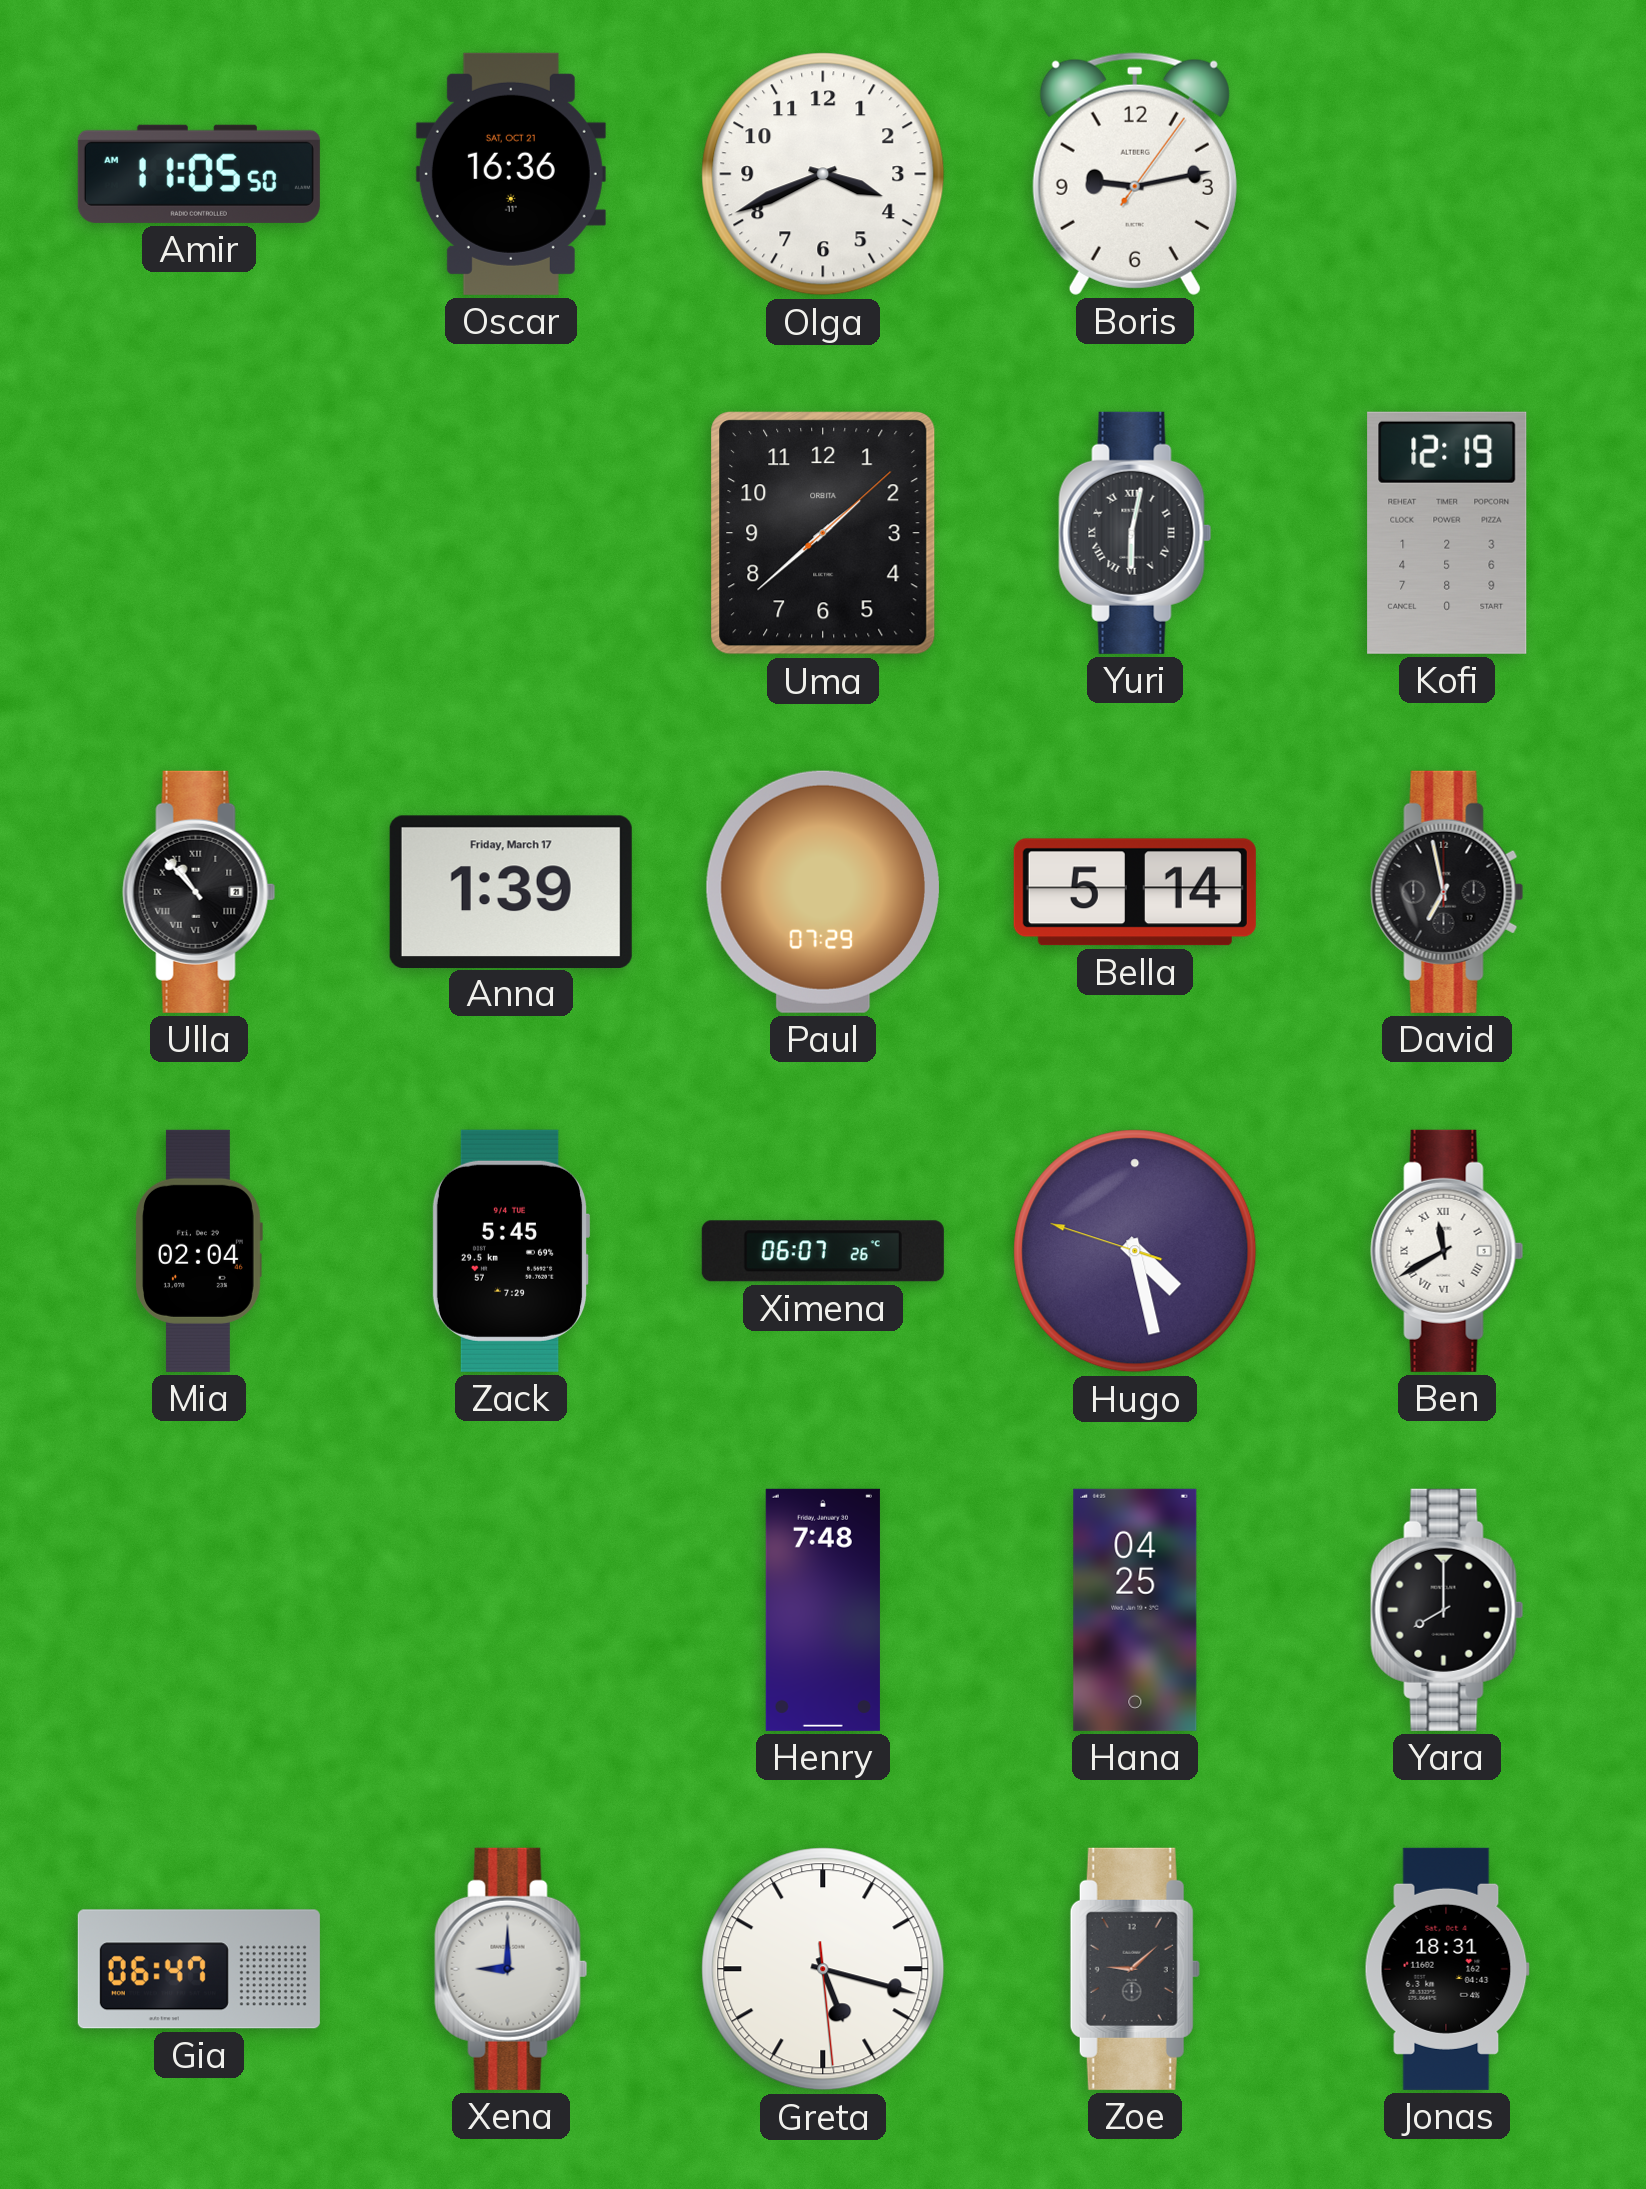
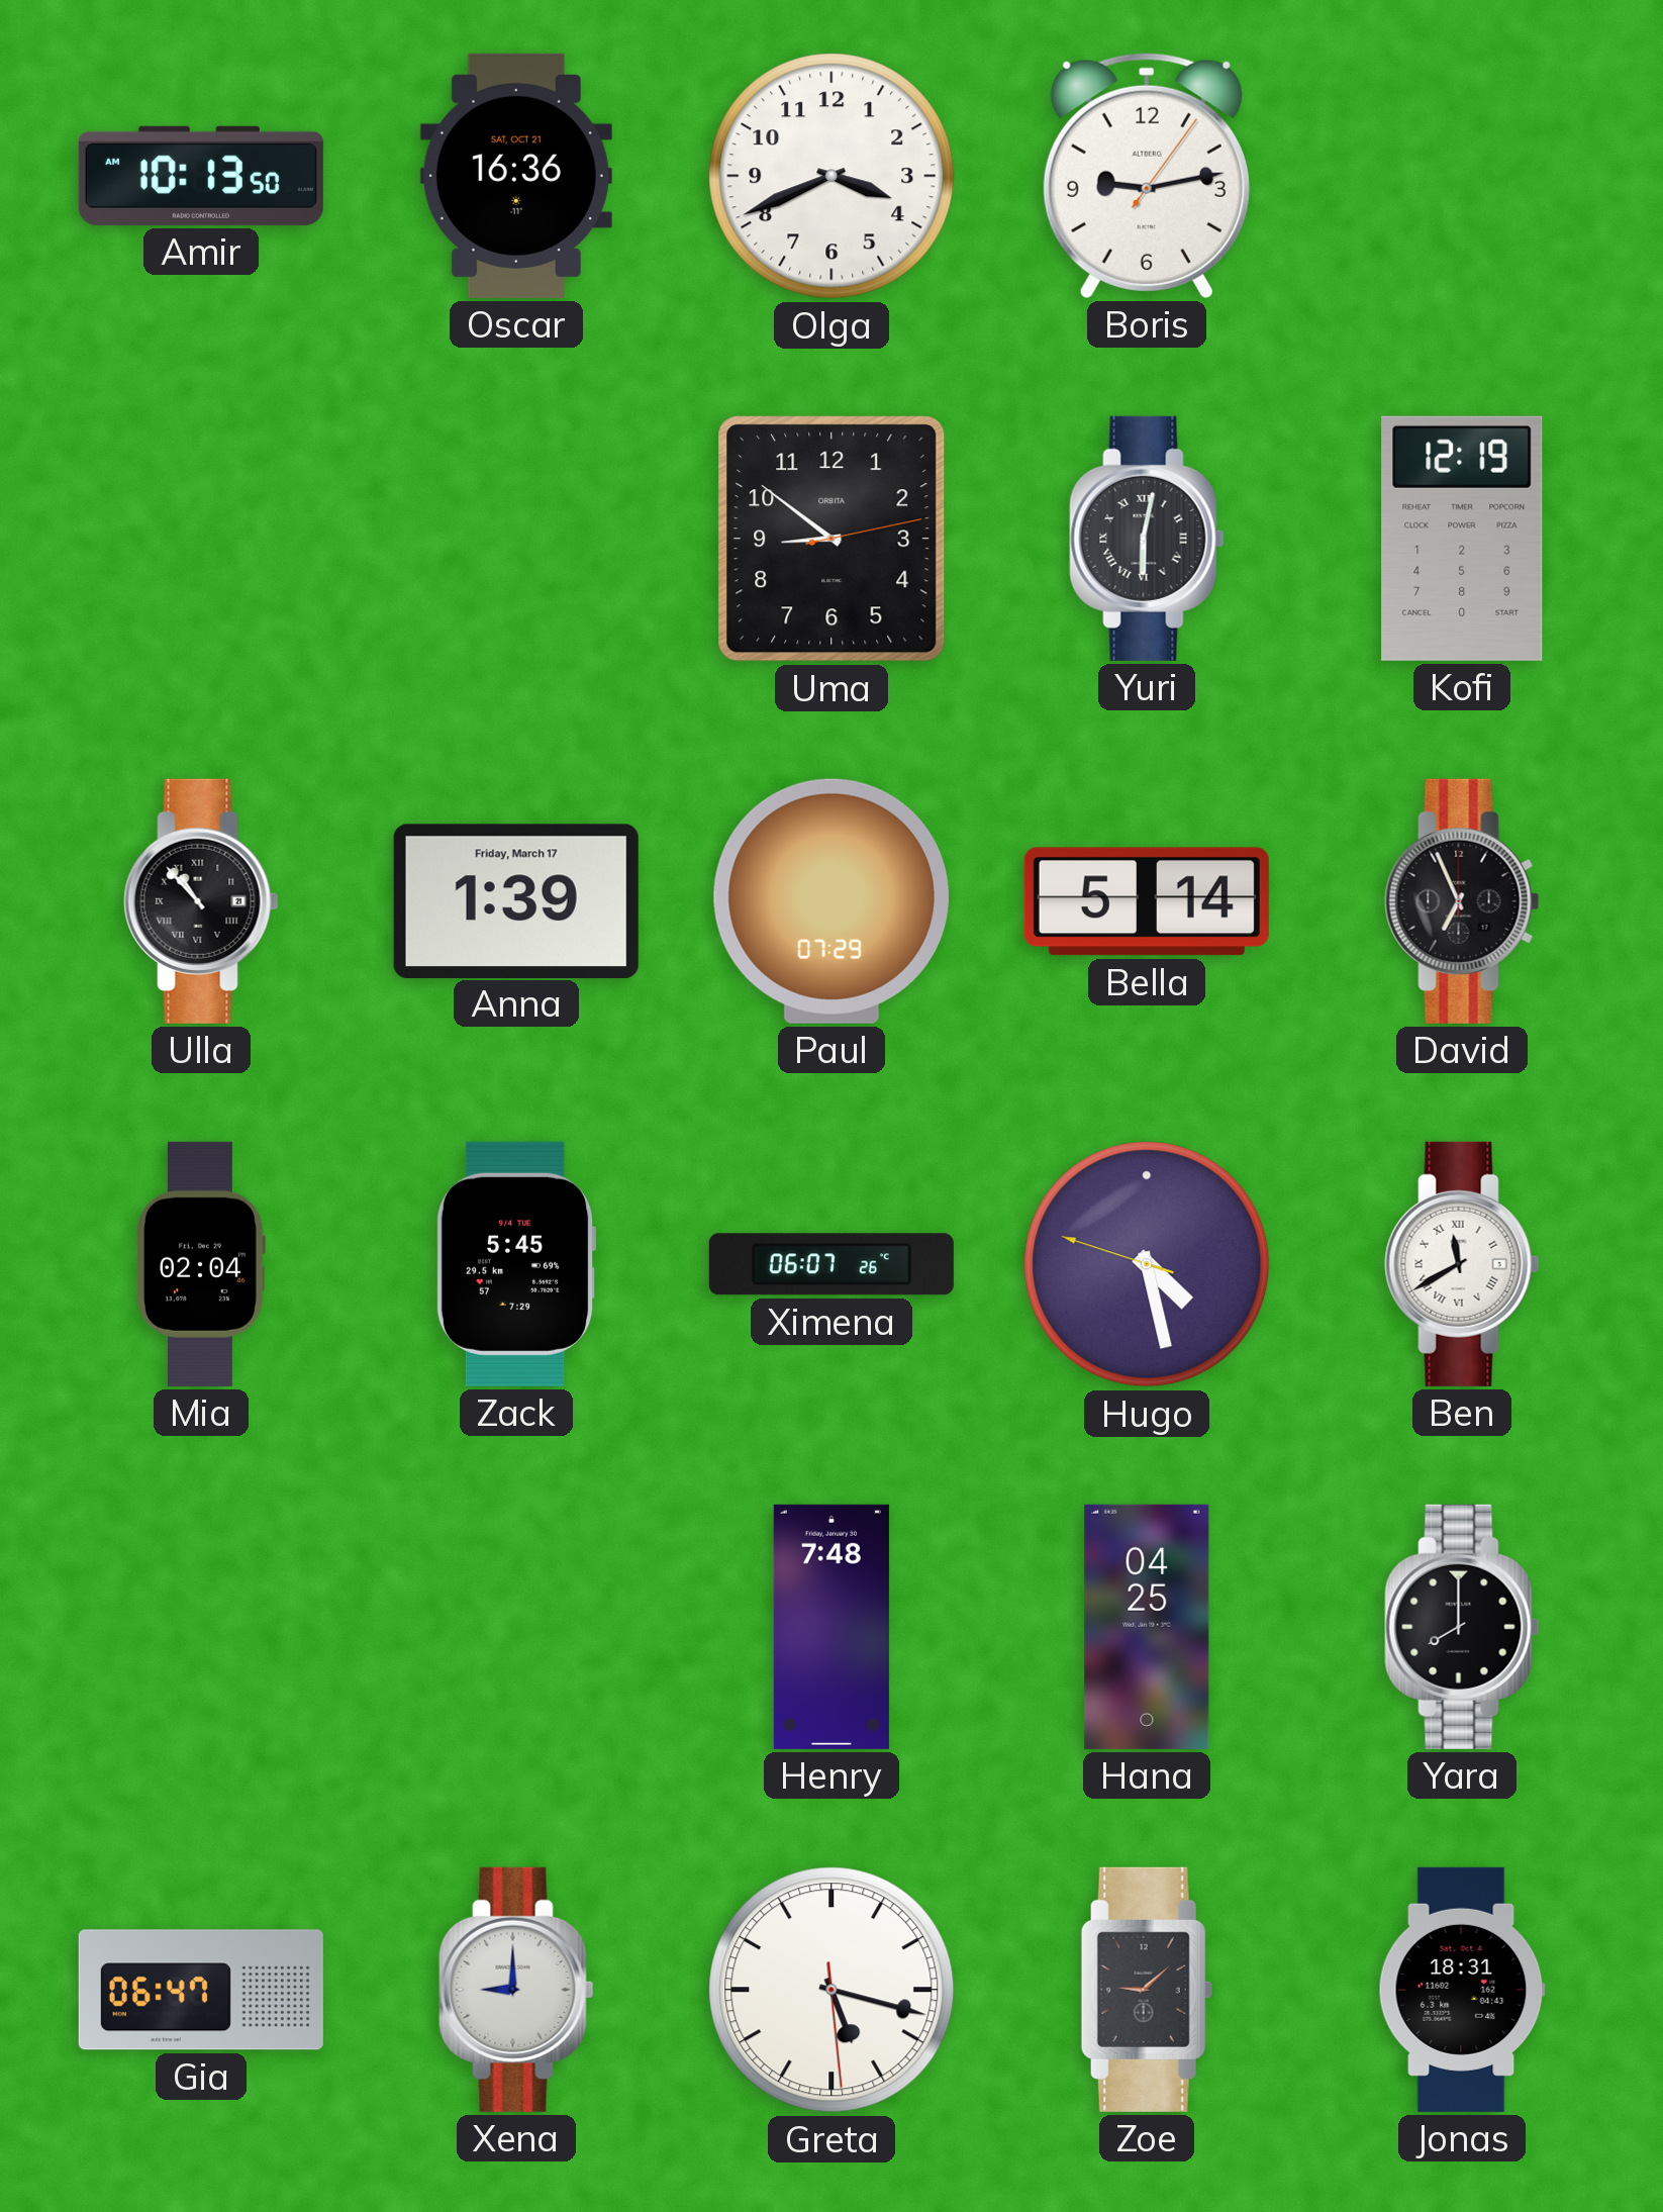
Amir: 11:05 -> 10:13
Uma: 1:38 -> 8:51
David: 6:58 -> 6:56
